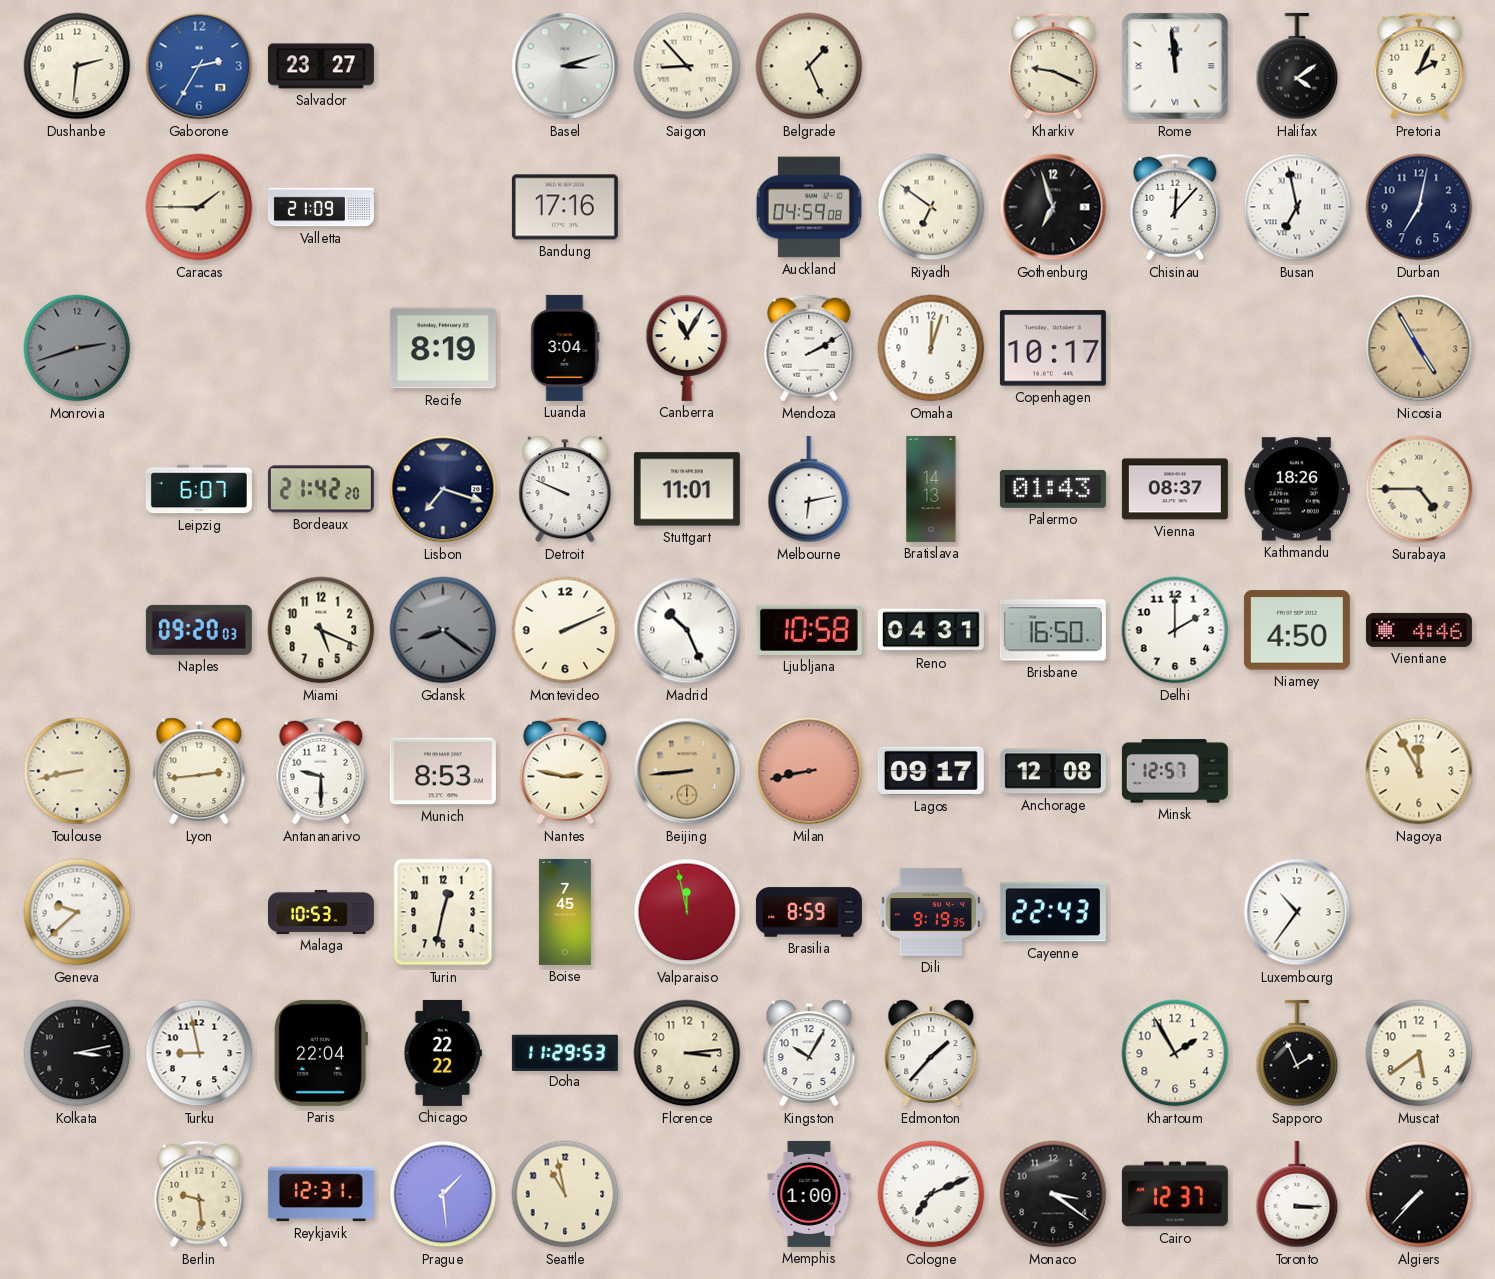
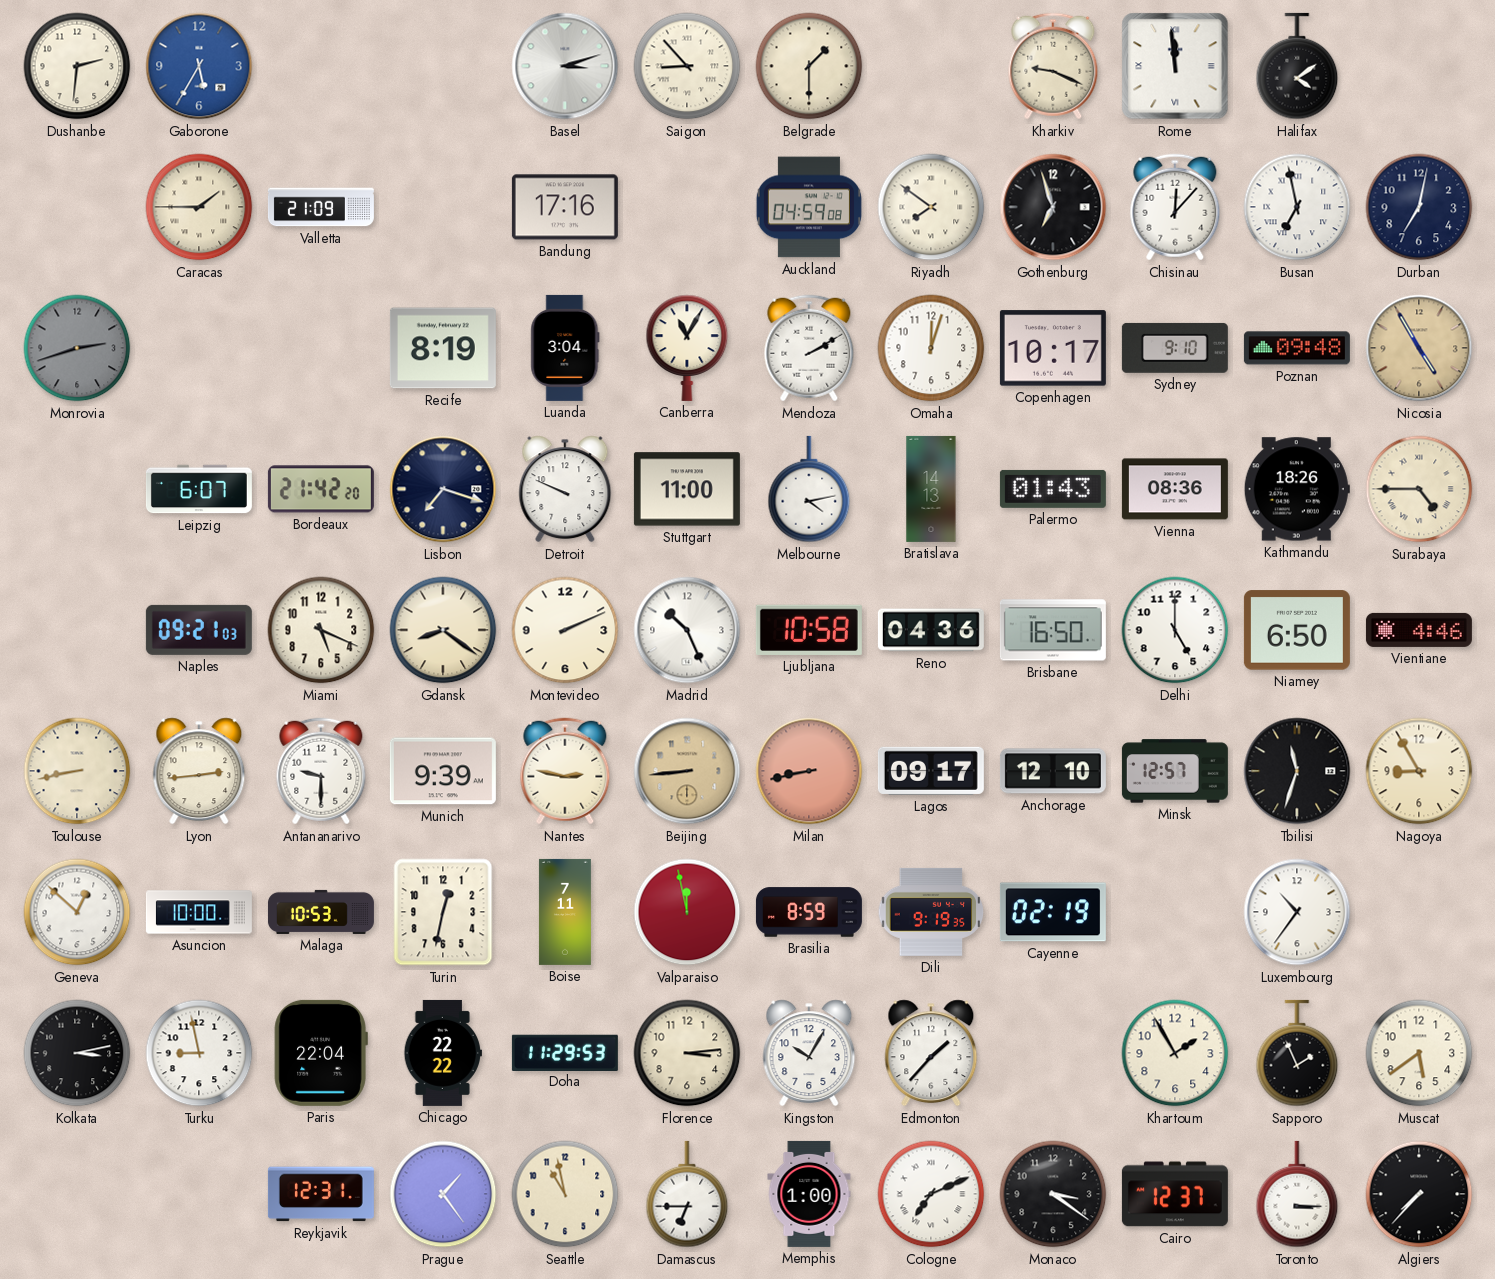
Gaborone: 2:35 -> 5:35
Salvador: 23:27 -> none
Belgrade: 1:26 -> 1:30
Pretoria: 2:04 -> none
Riyadh: 6:51 -> 7:51
Sydney: none -> 9:10
Poznan: none -> 09:48
Stuttgart: 11:01 -> 11:00
Melbourne: 6:13 -> 4:13
Vienna: 08:37 -> 08:36
Naples: 09:20 -> 09:21
Gdansk dial: grey -> cream
Reno: 04:31 -> 04:36
Delhi: 2:00 -> 5:00
Niamey: 4:50 -> 6:50
Munich: 8:53 -> 9:39
Anchorage: 12:08 -> 12:10
Tbilisi: none -> 11:33
Nagoya: 11:55 -> 8:55
Geneva: 9:38 -> 12:52
Asuncion: none -> 10:00
Boise: 7:45 -> 7:11
Cayenne: 22:43 -> 02:19
Berlin: 9:29 -> none
Prague: 1:29 -> 1:24
Damascus: none -> 6:45
